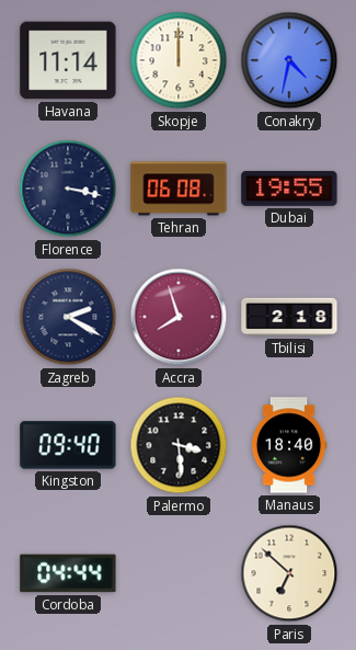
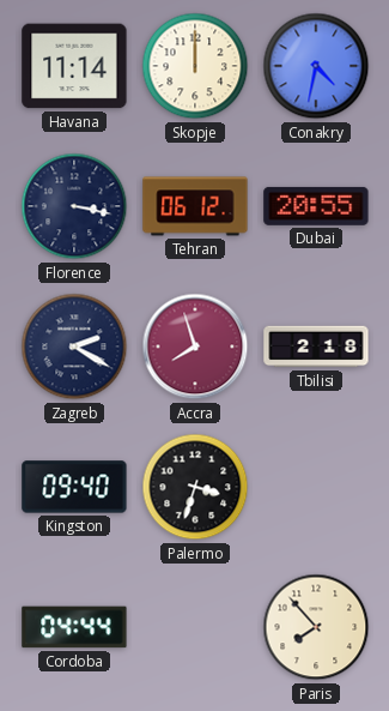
Tehran: 06:08 -> 06:12
Dubai: 19:55 -> 20:55
Palermo: 3:29 -> 3:33
Manaus: 18:40 -> none
Paris: 6:52 -> 7:53
